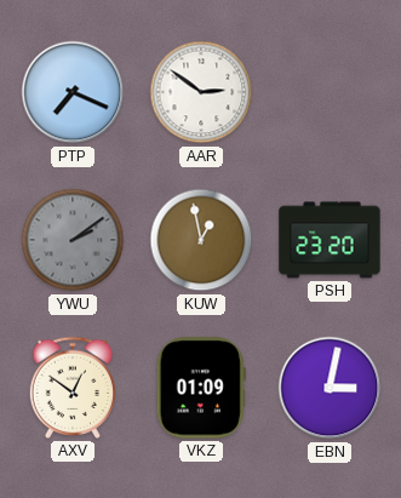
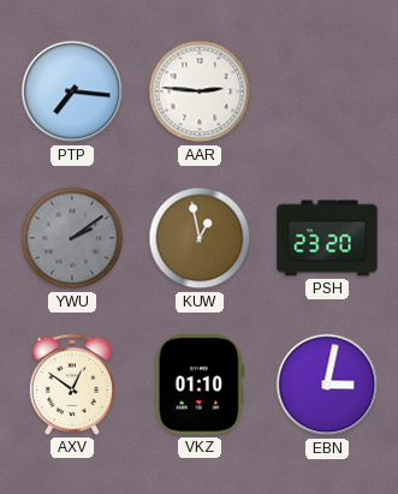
PTP: 7:19 -> 7:16
AAR: 2:51 -> 2:46
VKZ: 01:09 -> 01:10
